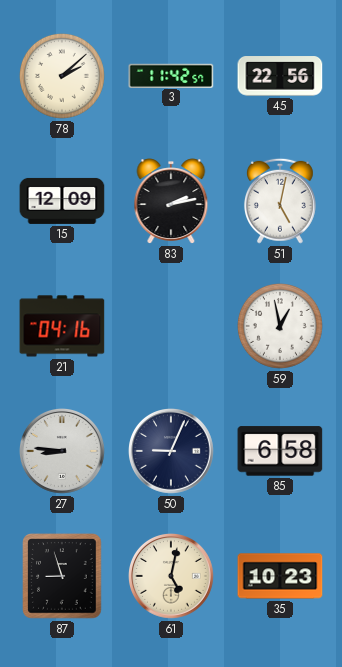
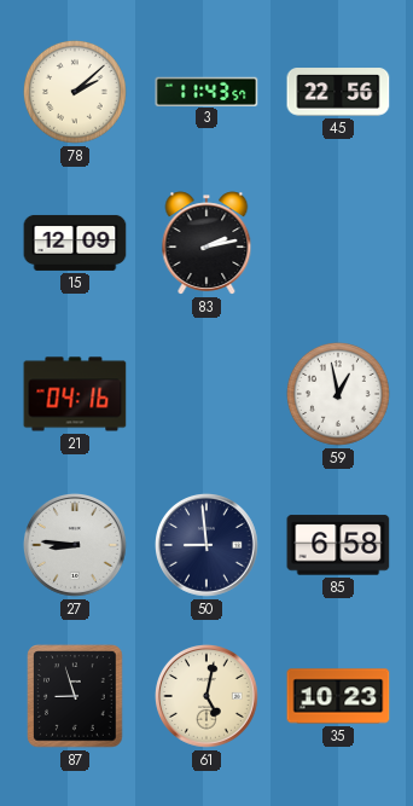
3: 11:42 -> 11:43
51: 5:02 -> none
50: 9:04 -> 8:59
